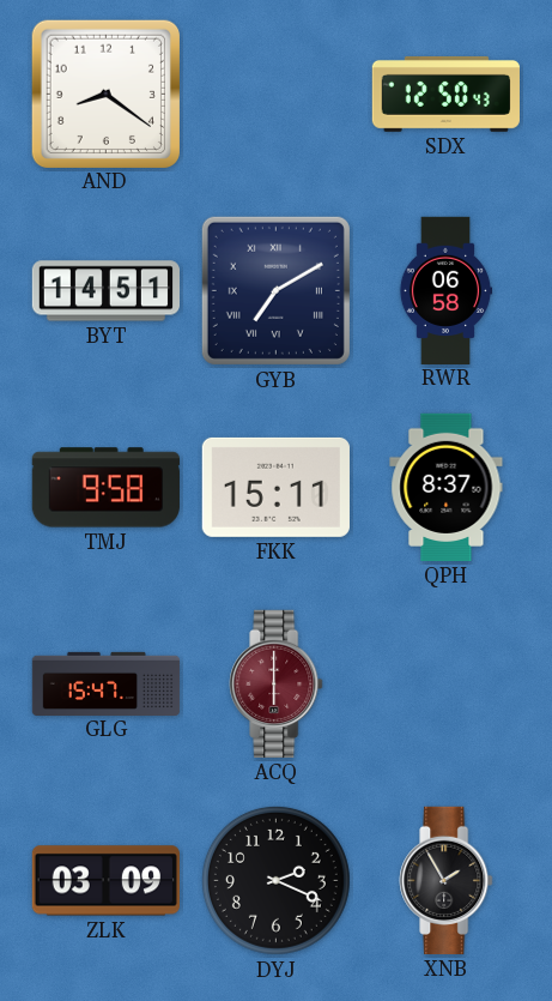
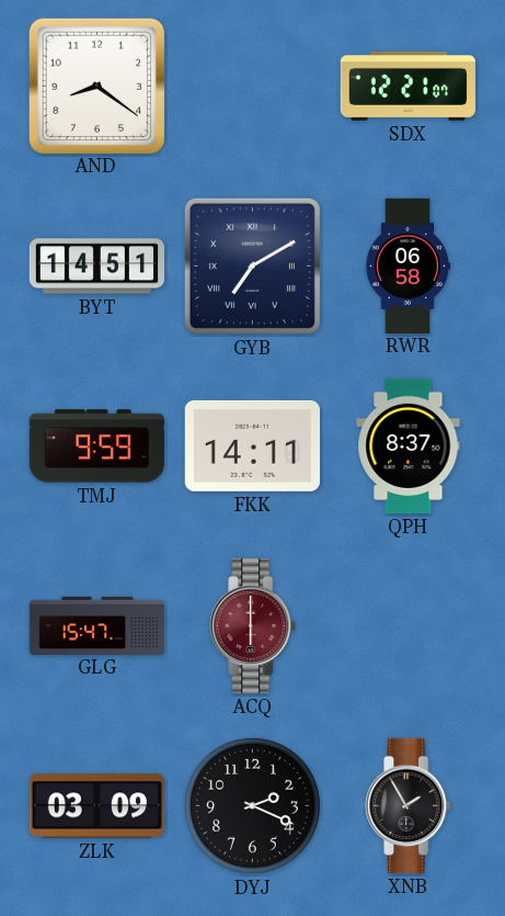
SDX: 12:50 -> 12:21
TMJ: 9:58 -> 9:59
FKK: 15:11 -> 14:11
